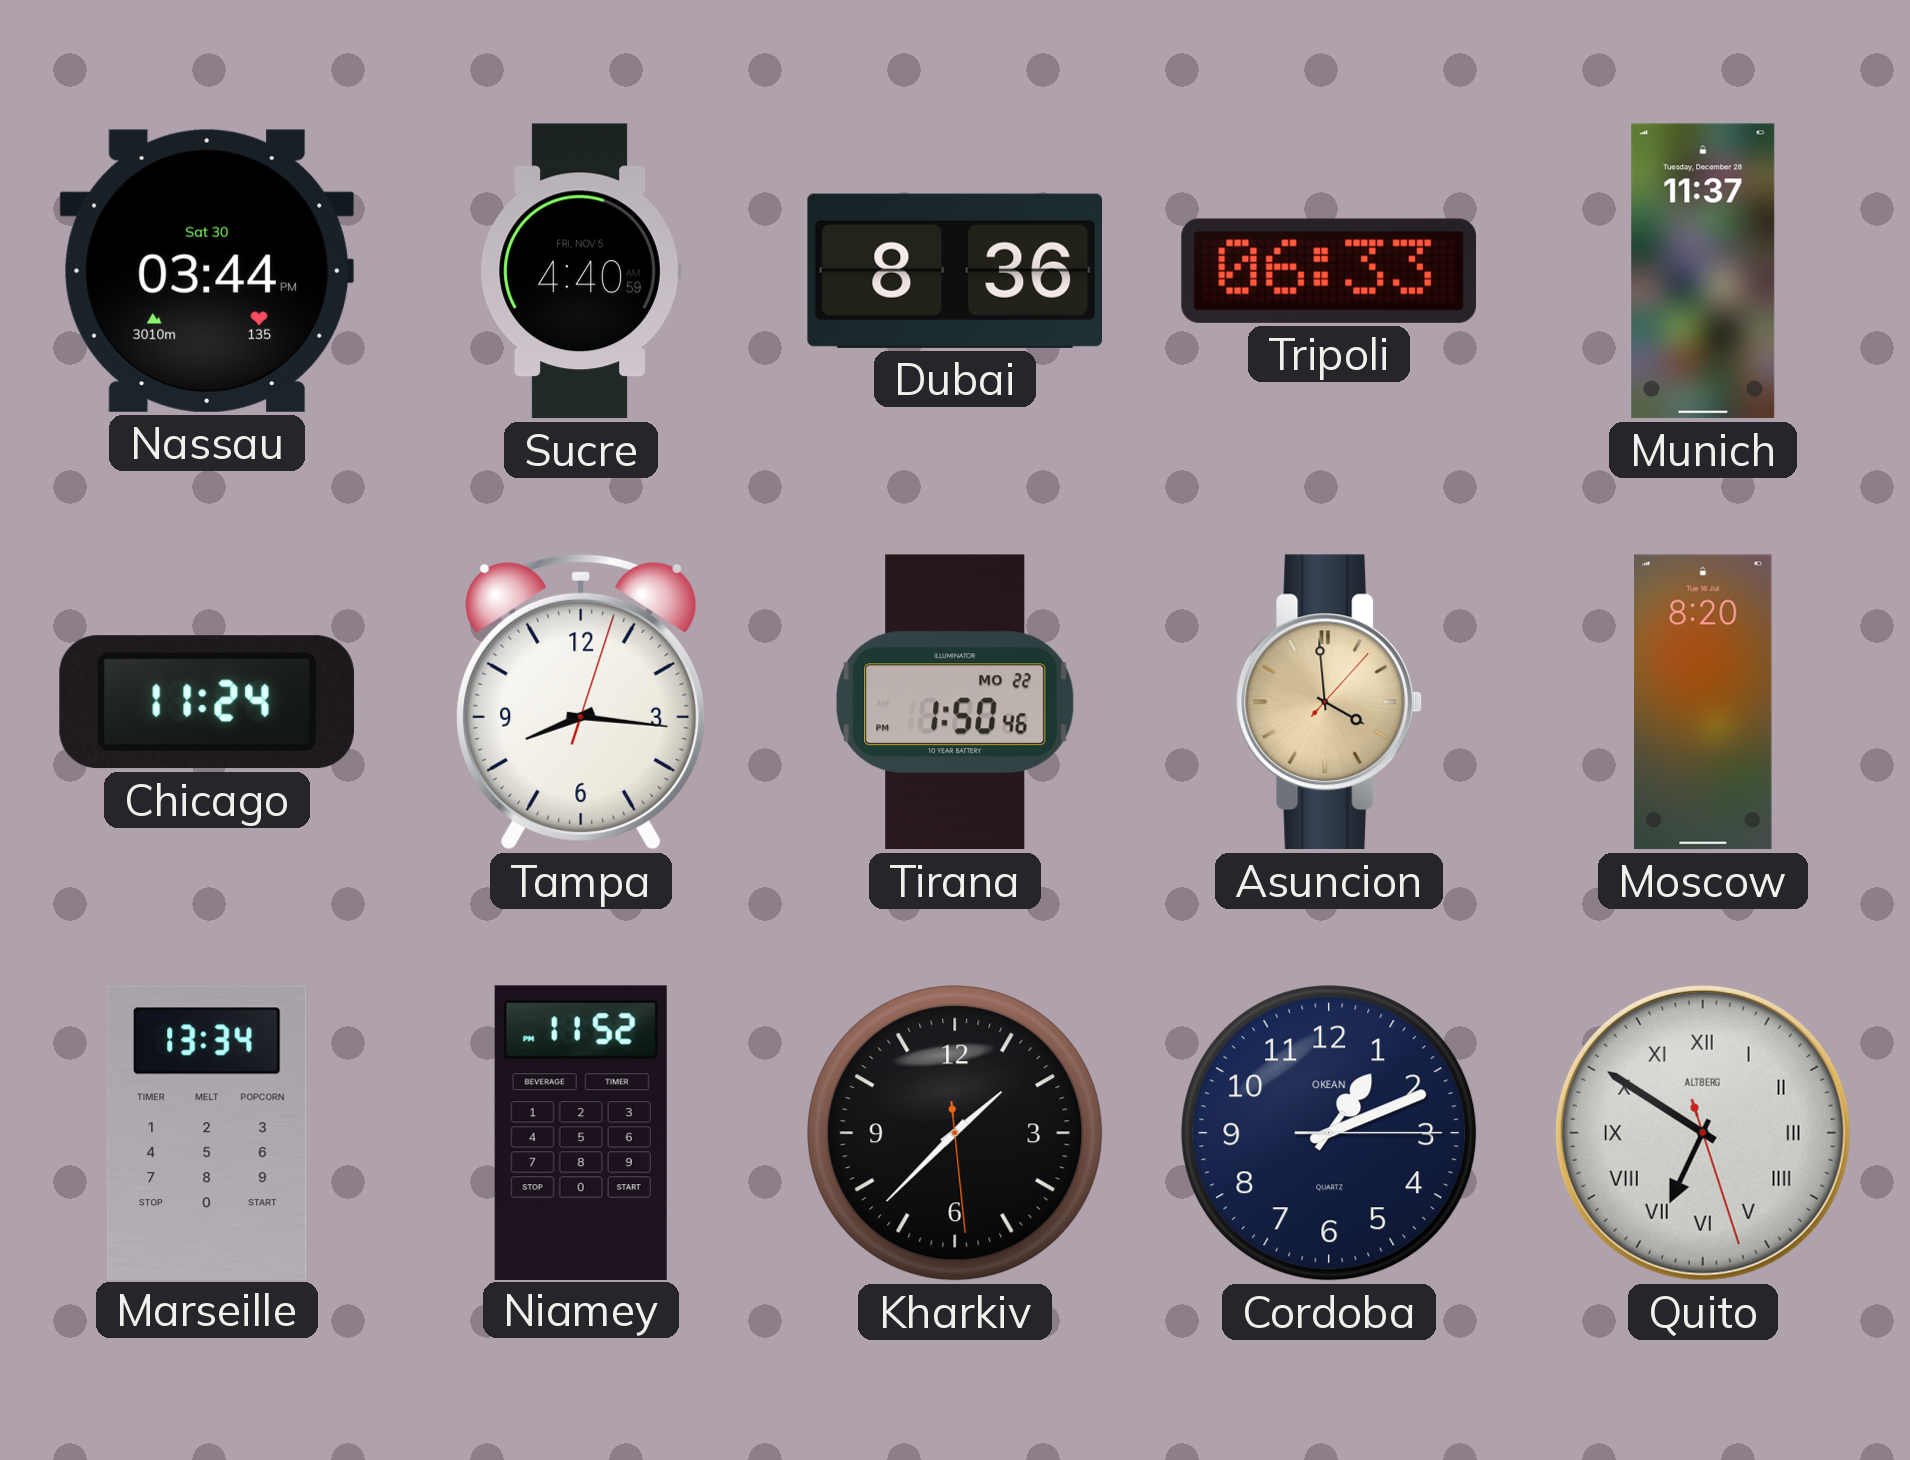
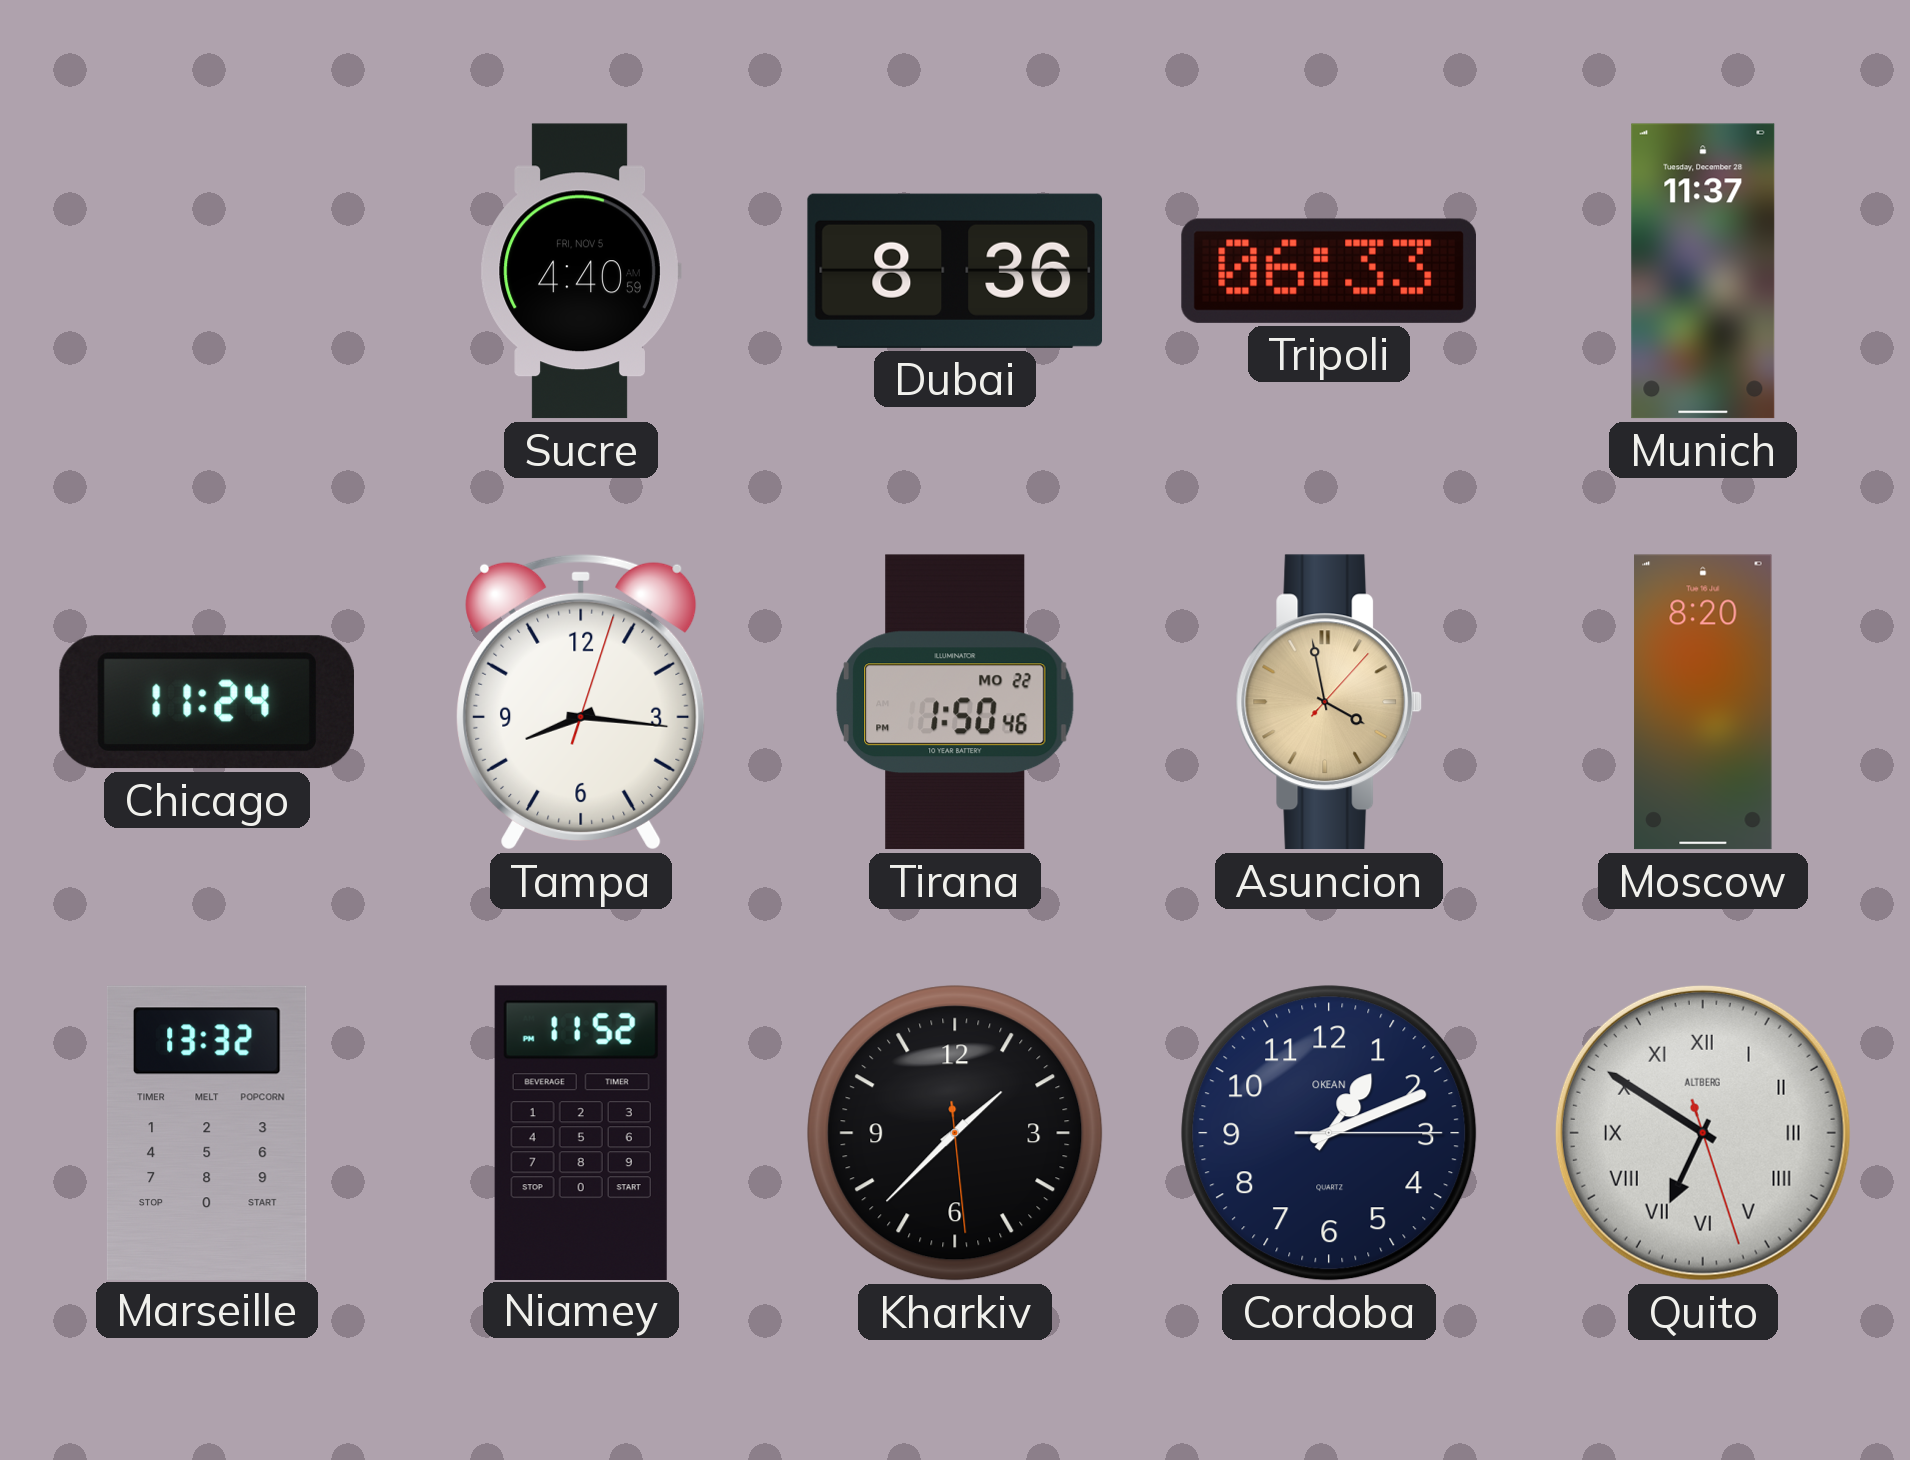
Nassau: 03:44 -> none
Asuncion: 3:59 -> 3:58
Marseille: 13:34 -> 13:32
